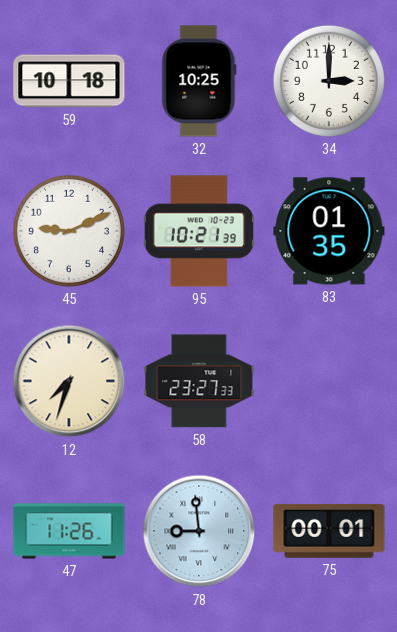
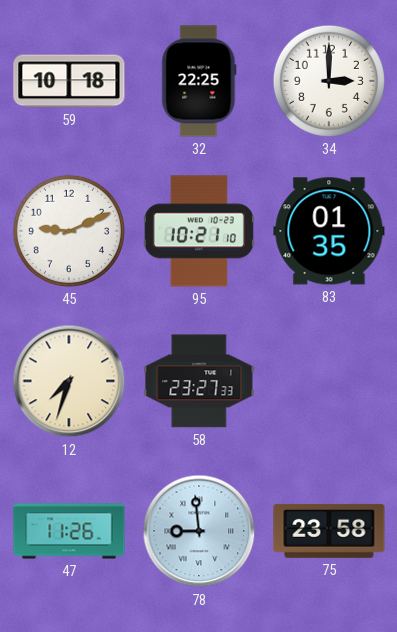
32: 10:25 -> 22:25
95: 10:21:39 -> 10:21:10
75: 00:01 -> 23:58
